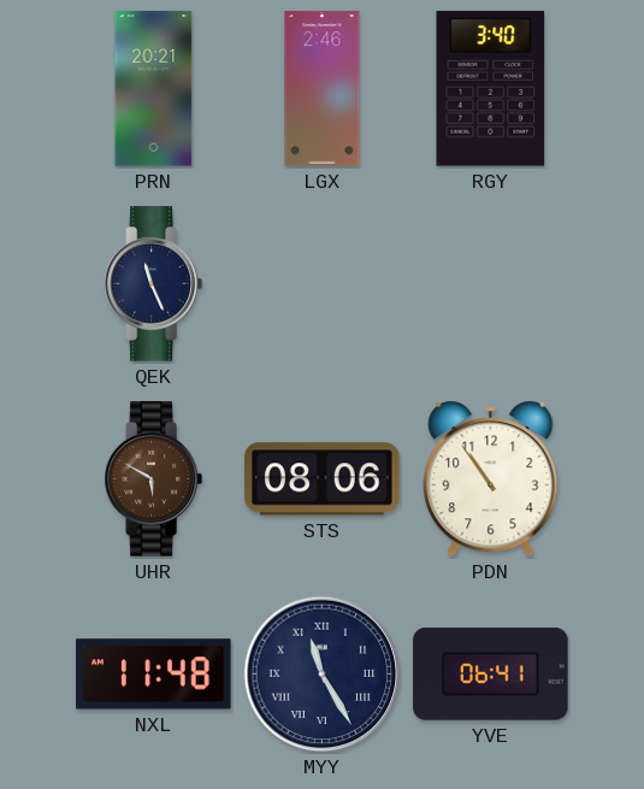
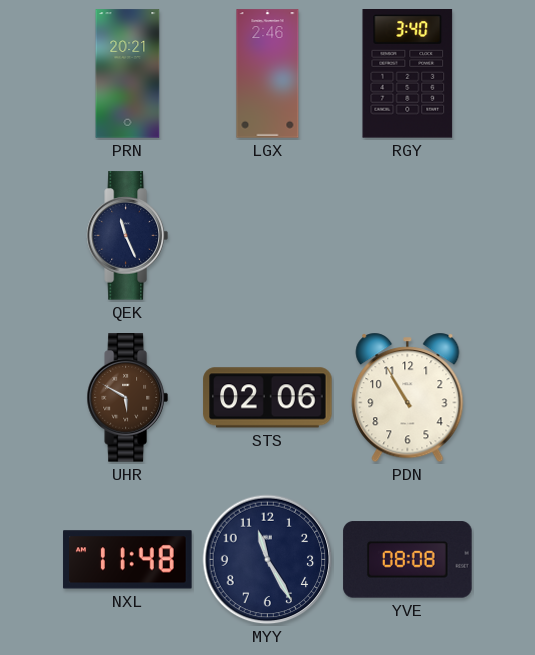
STS: 08:06 -> 02:06
PDN: 10:54 -> 10:55
MYY numerals: Roman -> Arabic
YVE: 06:41 -> 08:08
